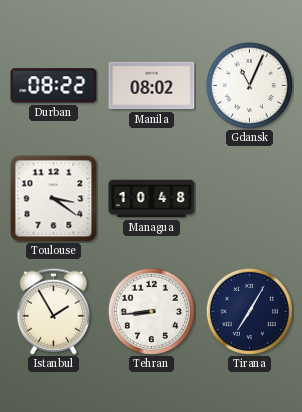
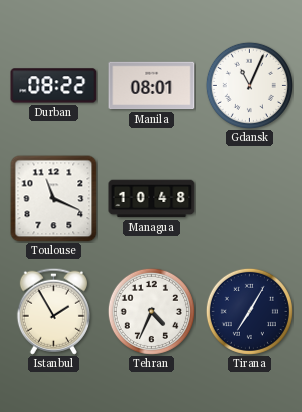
Manila: 08:02 -> 08:01
Toulouse: 3:21 -> 11:19
Tehran: 8:44 -> 4:34
